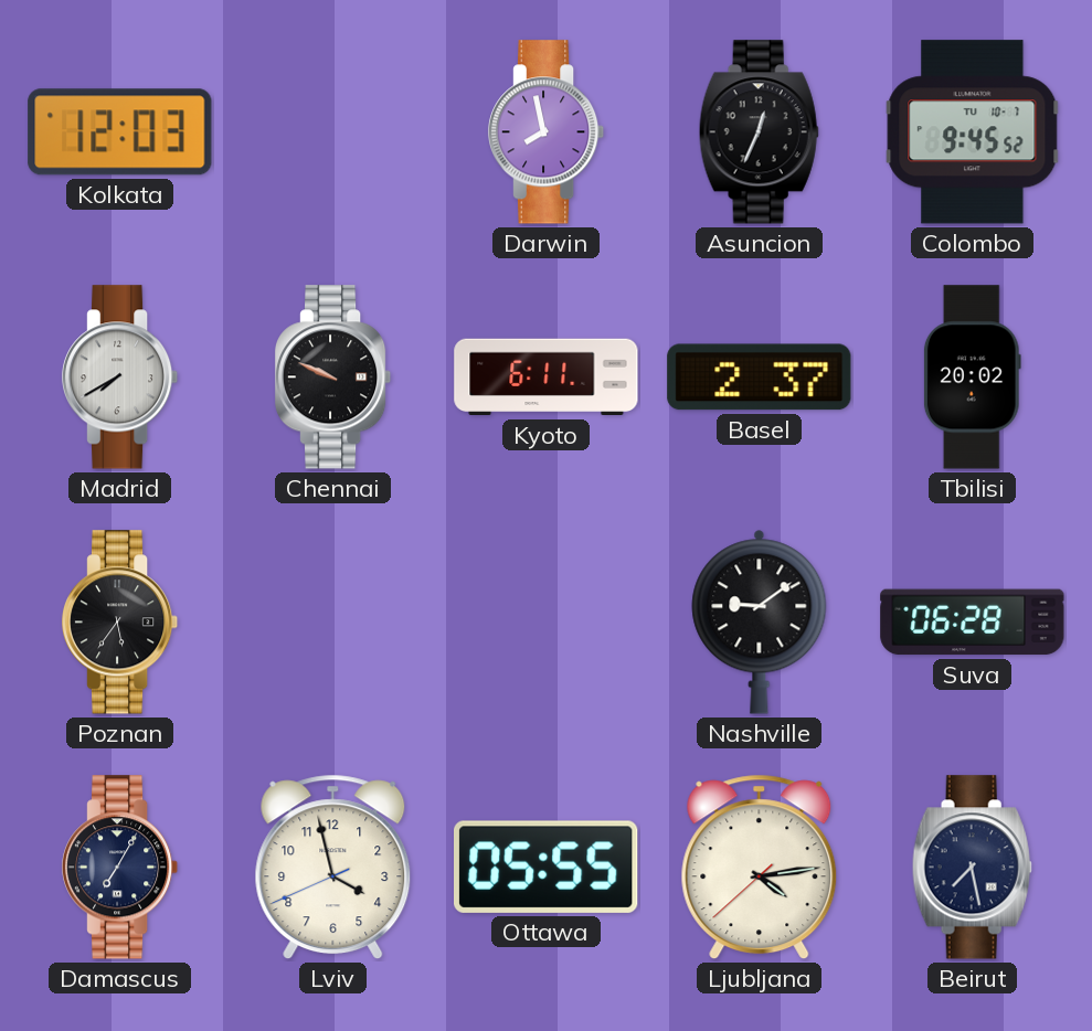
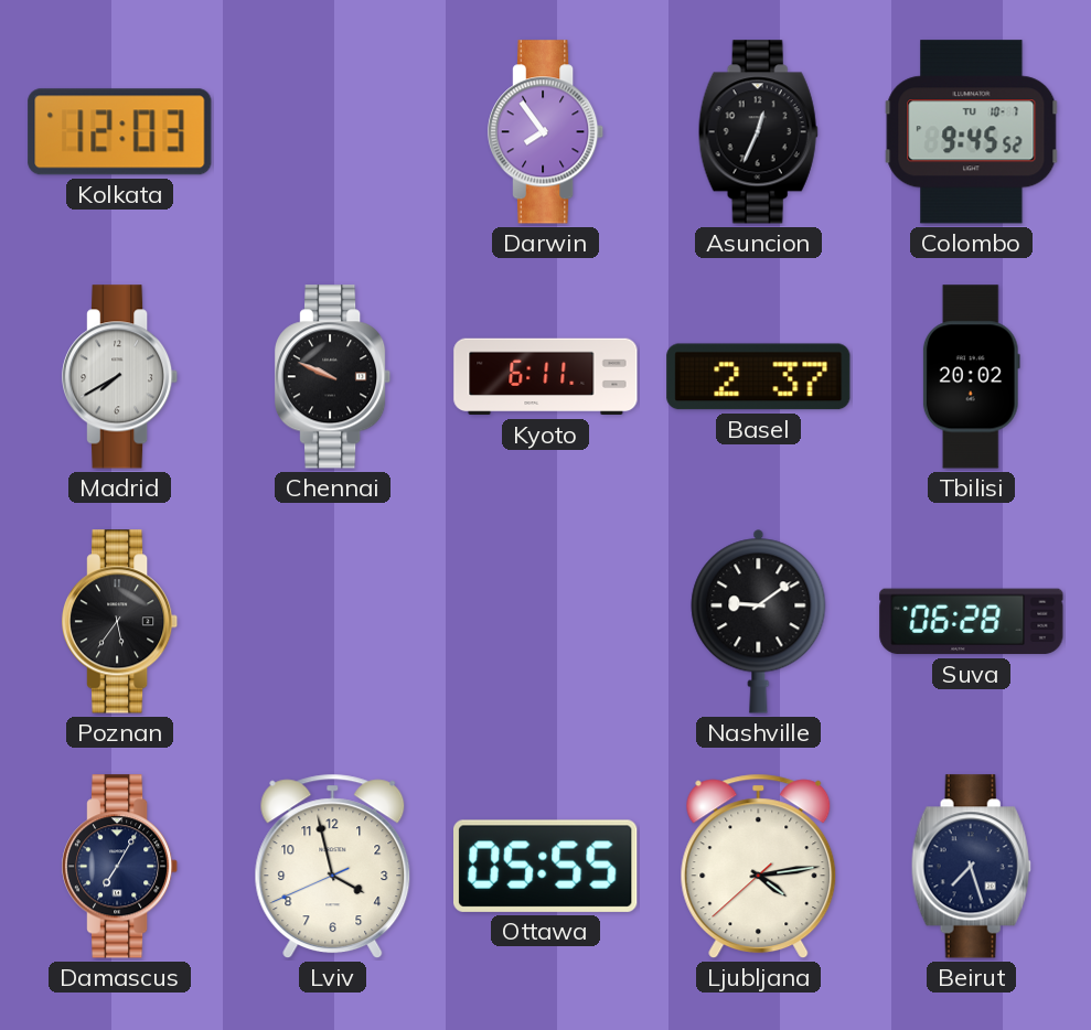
Darwin: 7:58 -> 7:54
Beirut: 7:28 -> 7:27
